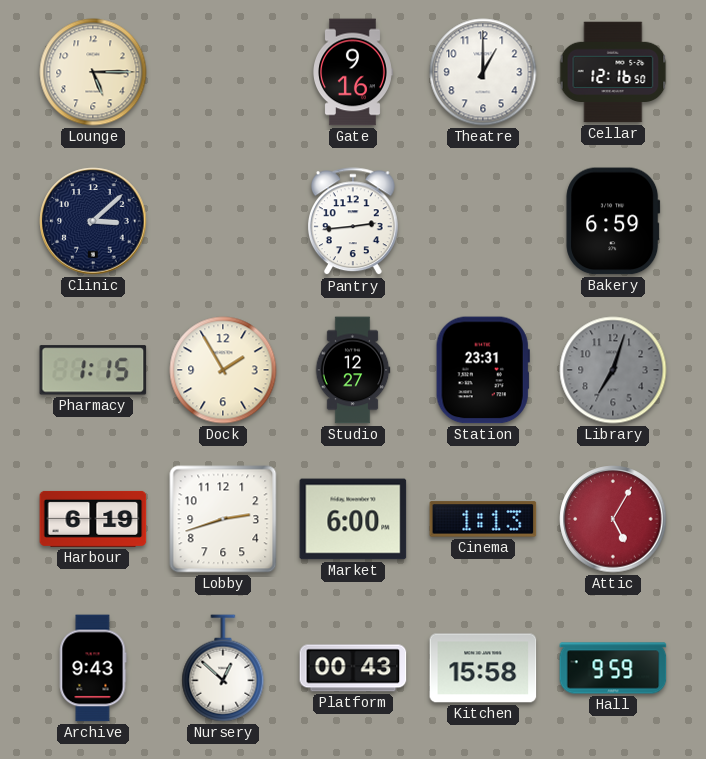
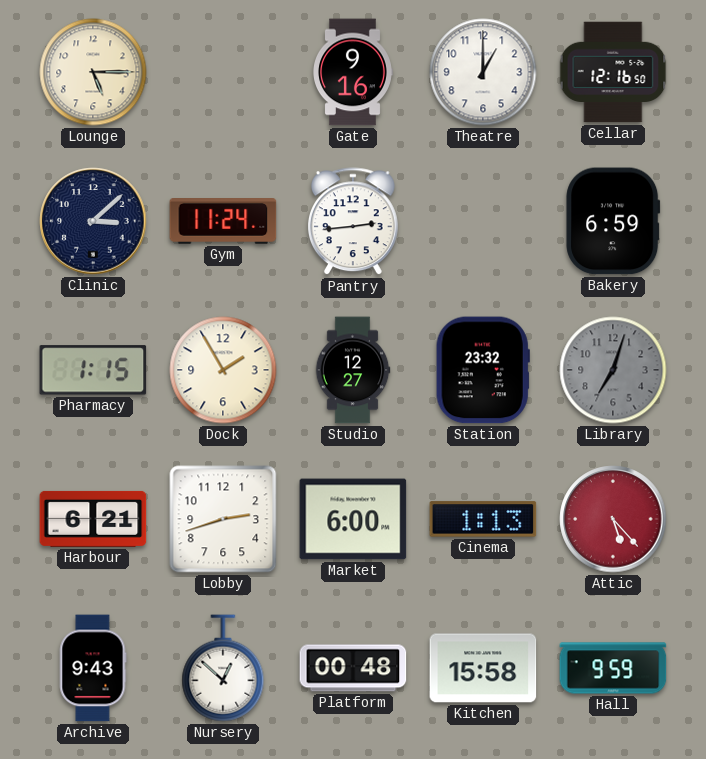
Gym: none -> 11:24
Station: 23:31 -> 23:32
Harbour: 6:19 -> 6:21
Attic: 5:05 -> 5:23
Platform: 00:43 -> 00:48
